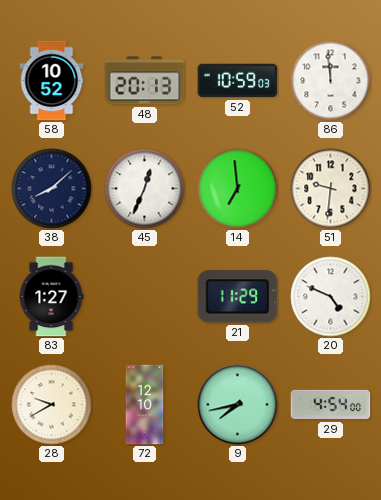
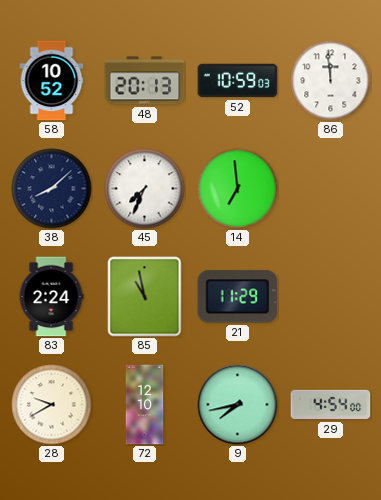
45: 12:34 -> 7:34
51: 9:31 -> none
83: 1:27 -> 2:24
85: none -> 10:58
20: 4:49 -> none
